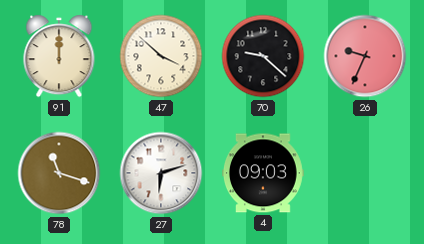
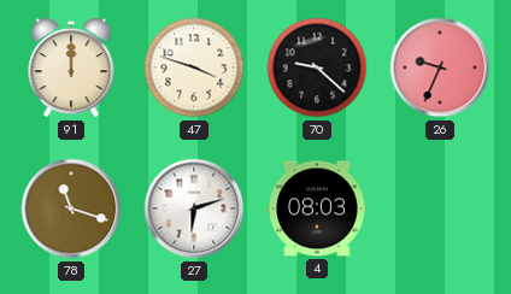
47: 3:52 -> 3:48
4: 09:03 -> 08:03
